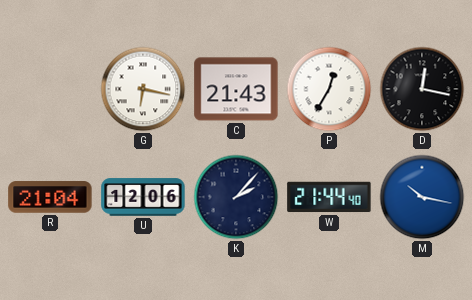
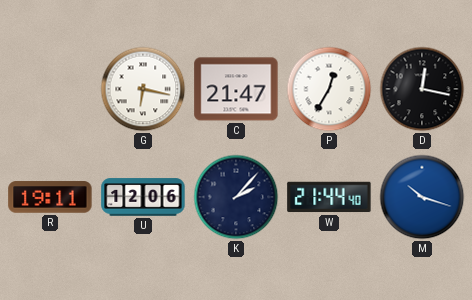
C: 21:43 -> 21:47
R: 21:04 -> 19:11
M: 10:17 -> 10:18
